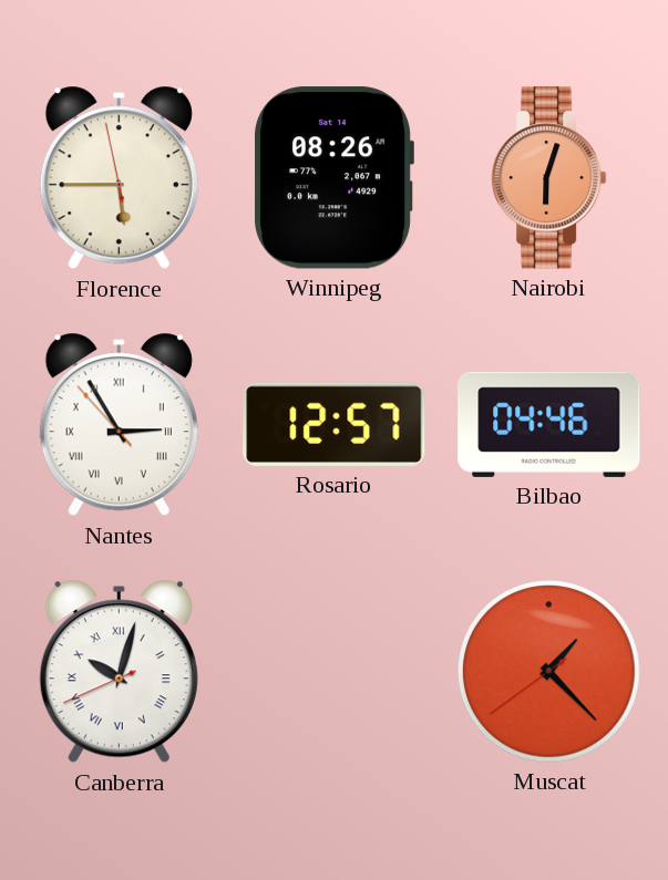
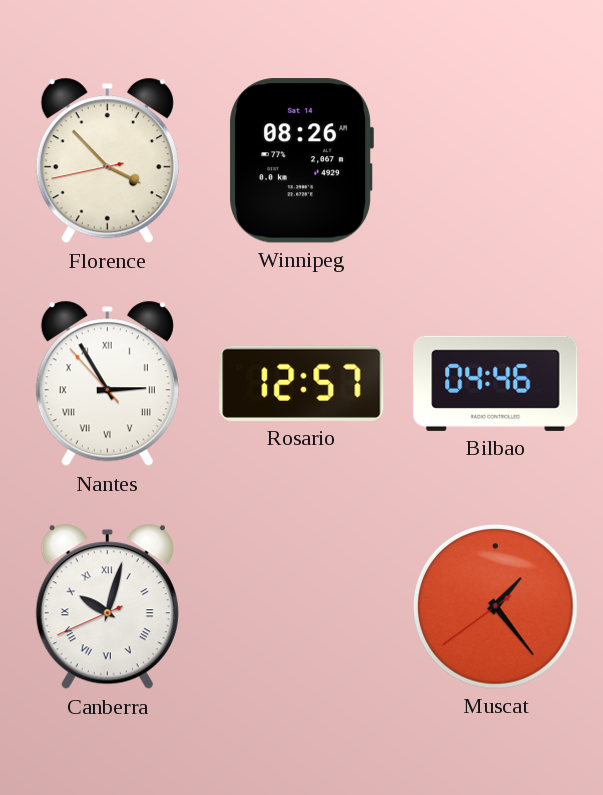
Florence: 5:44 -> 3:52
Nairobi: 6:03 -> none
Muscat: 1:22 -> 1:23
